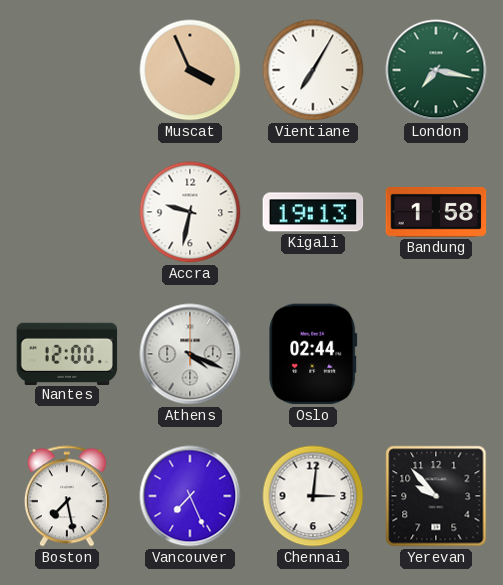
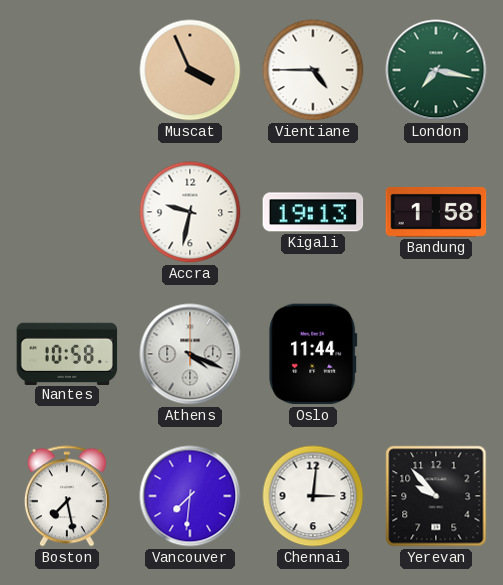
Vientiane: 7:05 -> 4:45
Nantes: 12:00 -> 10:58
Oslo: 02:44 -> 11:44
Vancouver: 7:26 -> 7:31
